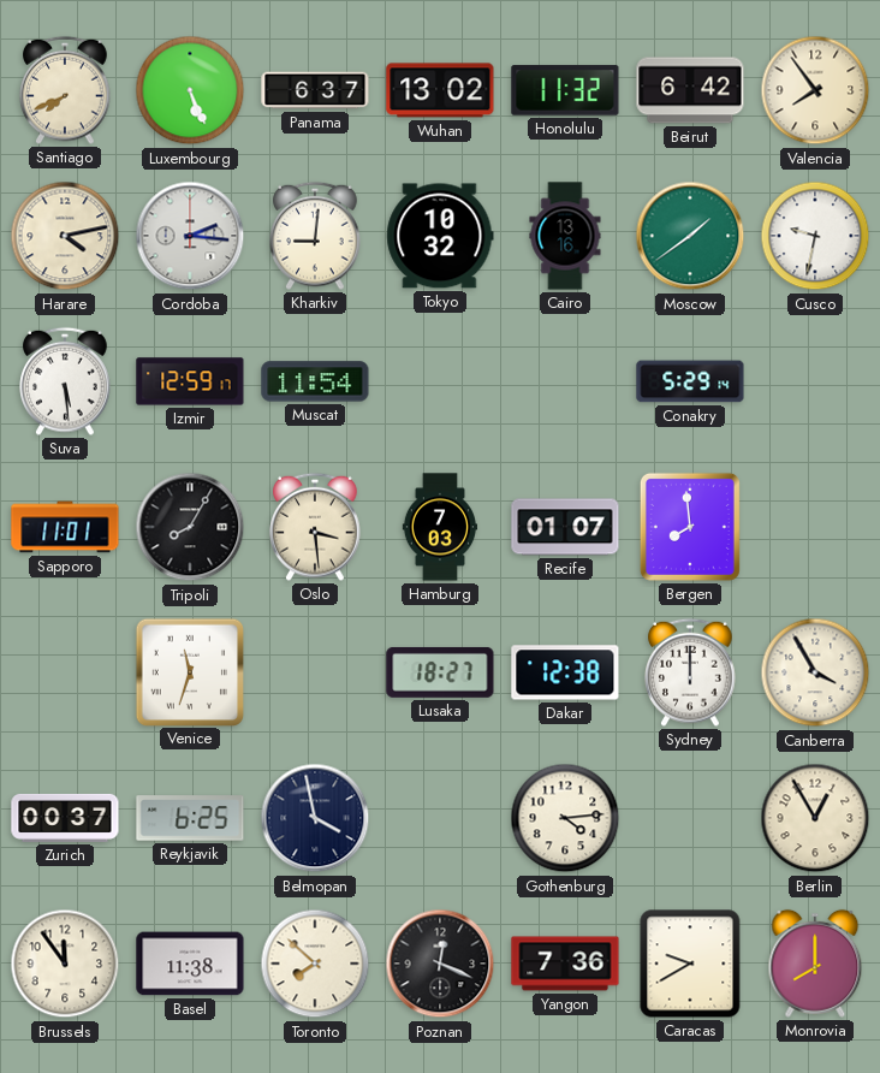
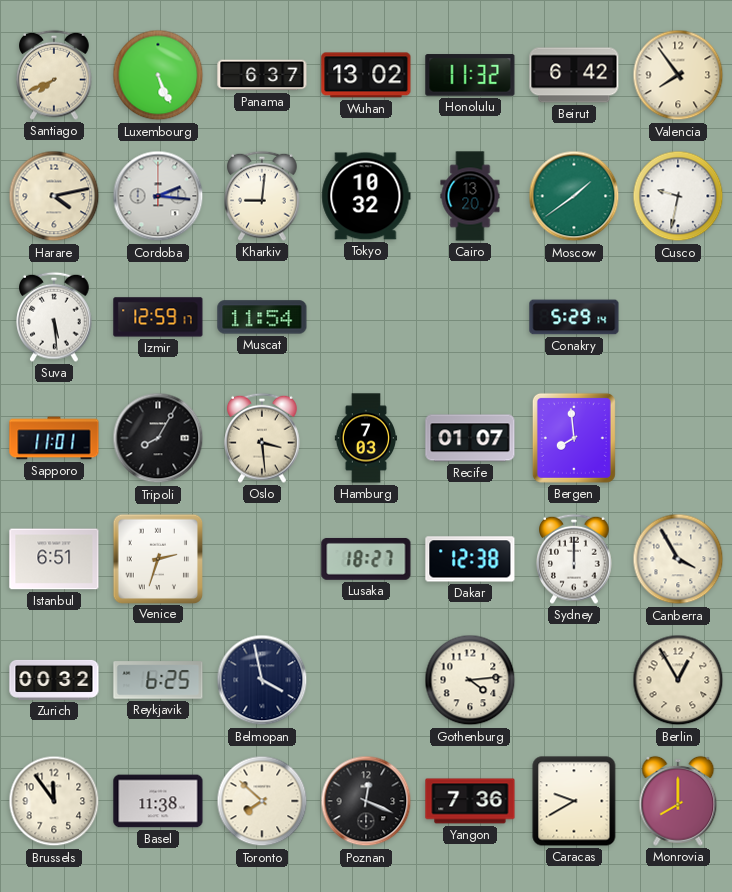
Cairo: 13:16 -> 13:20
Istanbul: none -> 6:51
Venice: 11:33 -> 2:33
Zurich: 00:37 -> 00:32
